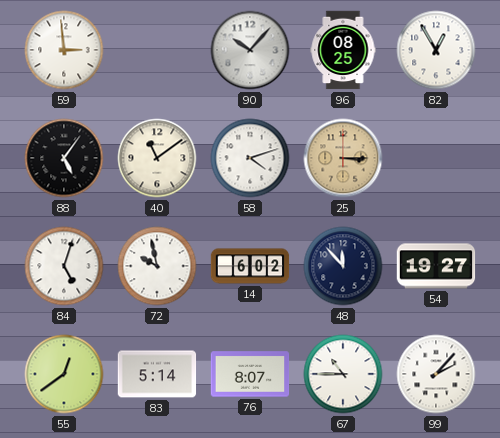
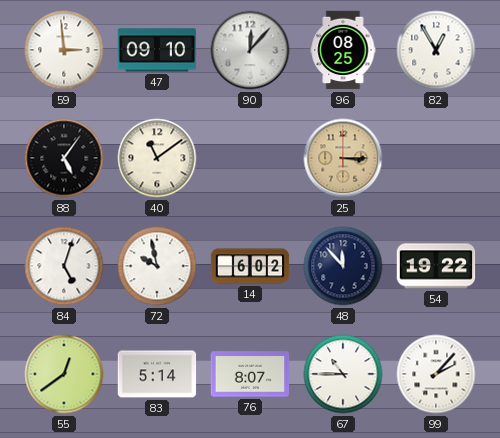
47: none -> 09:10
90: 10:07 -> 12:07
58: 4:12 -> none
54: 19:27 -> 19:22
